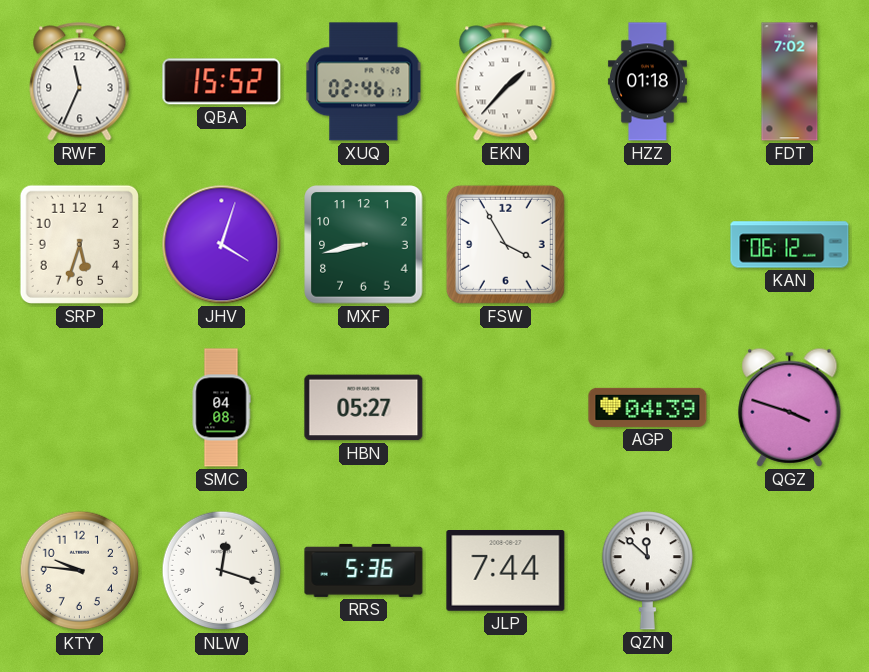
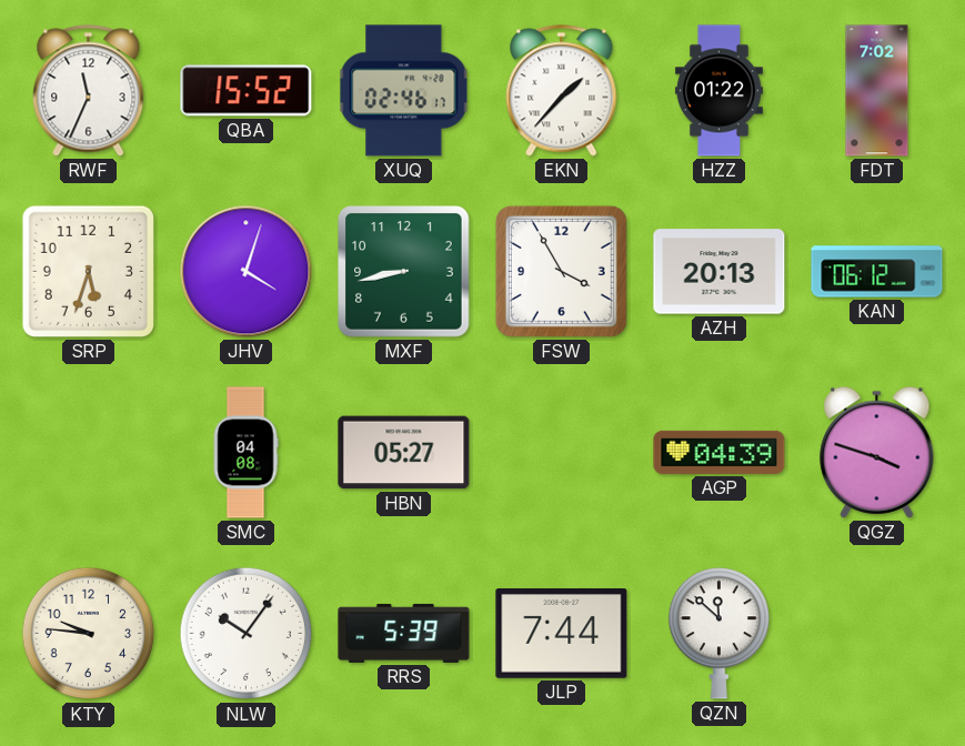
HZZ: 01:18 -> 01:22
AZH: none -> 20:13
NLW: 12:18 -> 10:06
RRS: 5:36 -> 5:39
